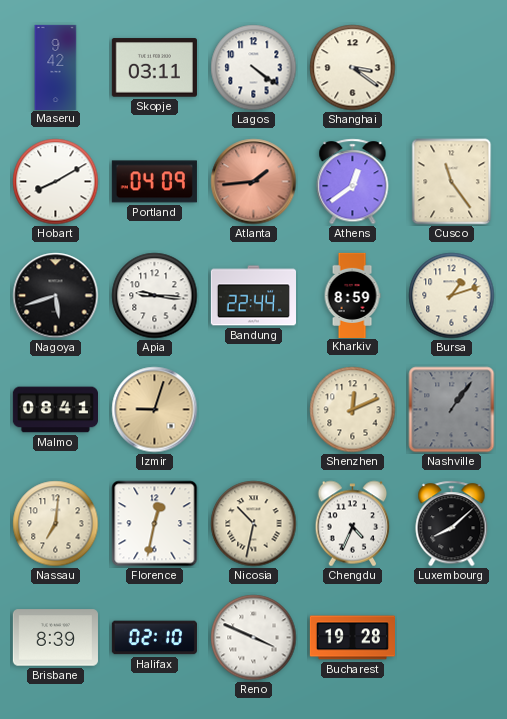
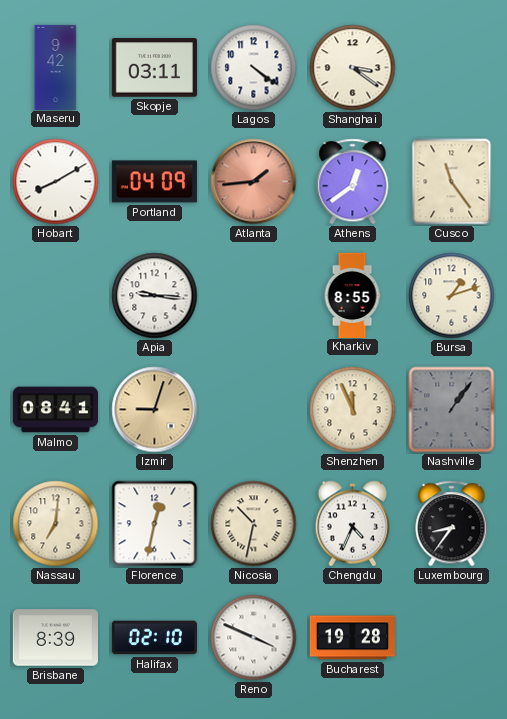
Nagoya: 5:42 -> none
Bandung: 22:44 -> none
Kharkiv: 8:59 -> 8:55
Shenzhen: 12:11 -> 11:56
Luxembourg: 8:08 -> 8:36
